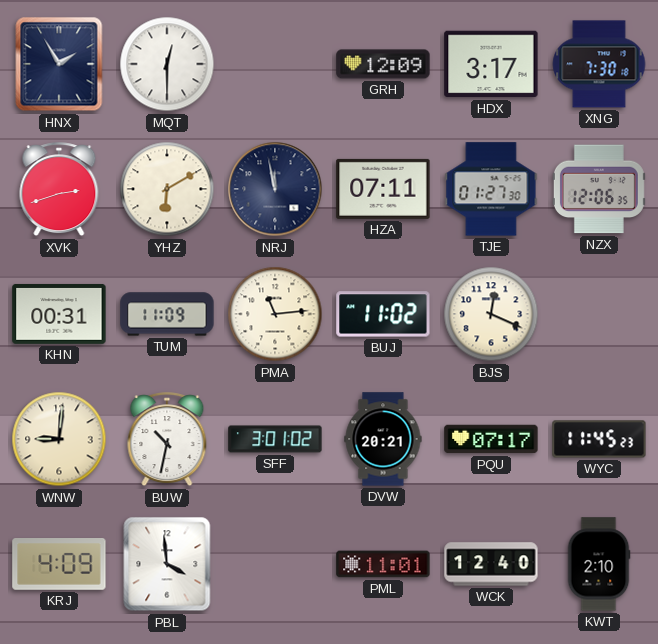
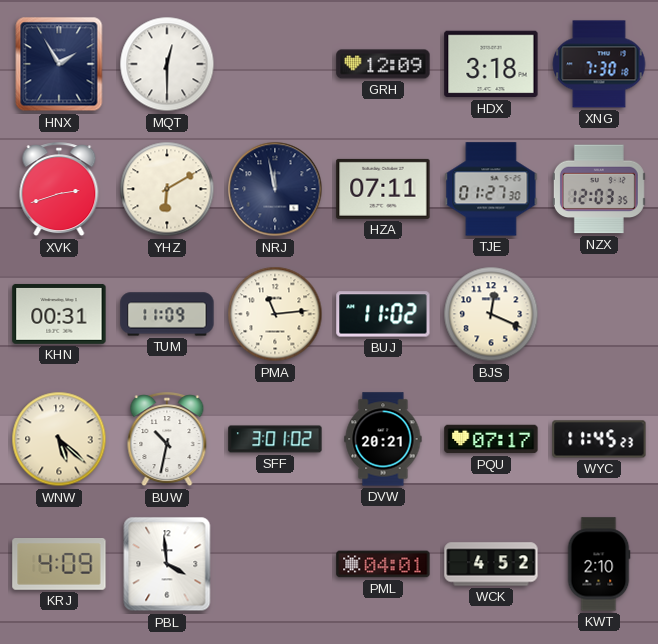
HDX: 3:17 -> 3:18
NZX: 12:06 -> 12:03
WNW: 9:01 -> 5:22
PML: 11:01 -> 04:01
WCK: 12:40 -> 4:52
